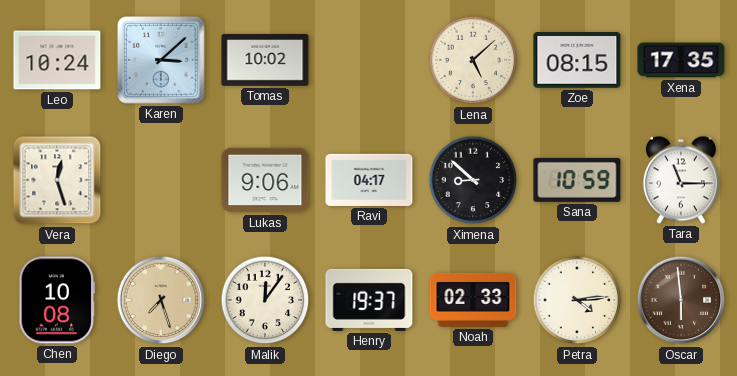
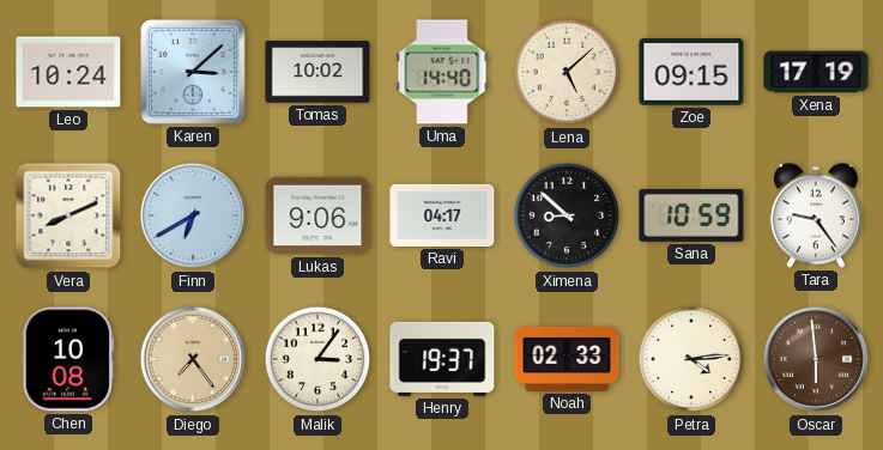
Uma: none -> 14:40
Zoe: 08:15 -> 09:15
Xena: 17:35 -> 17:19
Vera: 12:27 -> 8:11
Finn: none -> 6:40
Tara: 11:15 -> 9:24
Diego: 7:27 -> 7:24
Malik: 12:06 -> 3:06
